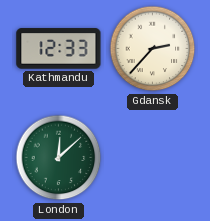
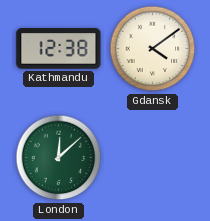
Kathmandu: 12:33 -> 12:38
Gdansk: 2:37 -> 4:09
